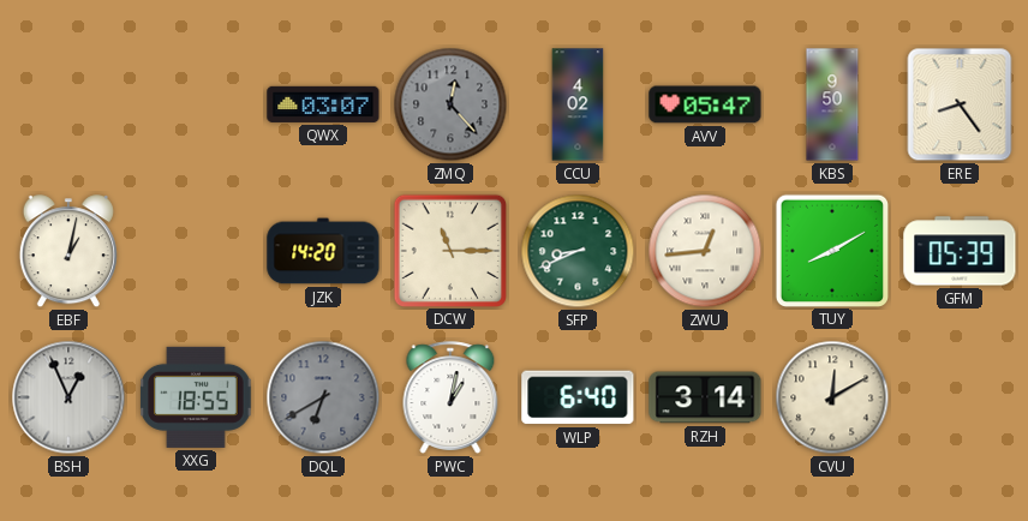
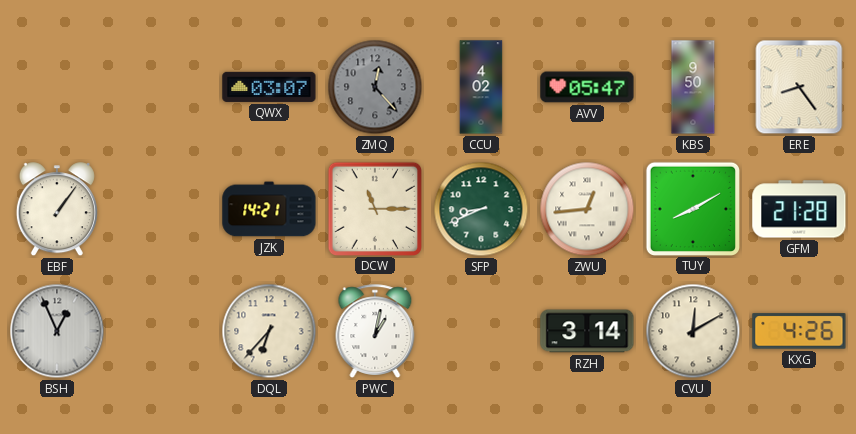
EBF: 1:02 -> 1:06
JZK: 14:20 -> 14:21
GFM: 05:39 -> 21:28
XXG: 18:55 -> none
DQL: 6:40 -> 6:37
DQL dial: grey -> cream
WLP: 6:40 -> none
KXG: none -> 4:26
